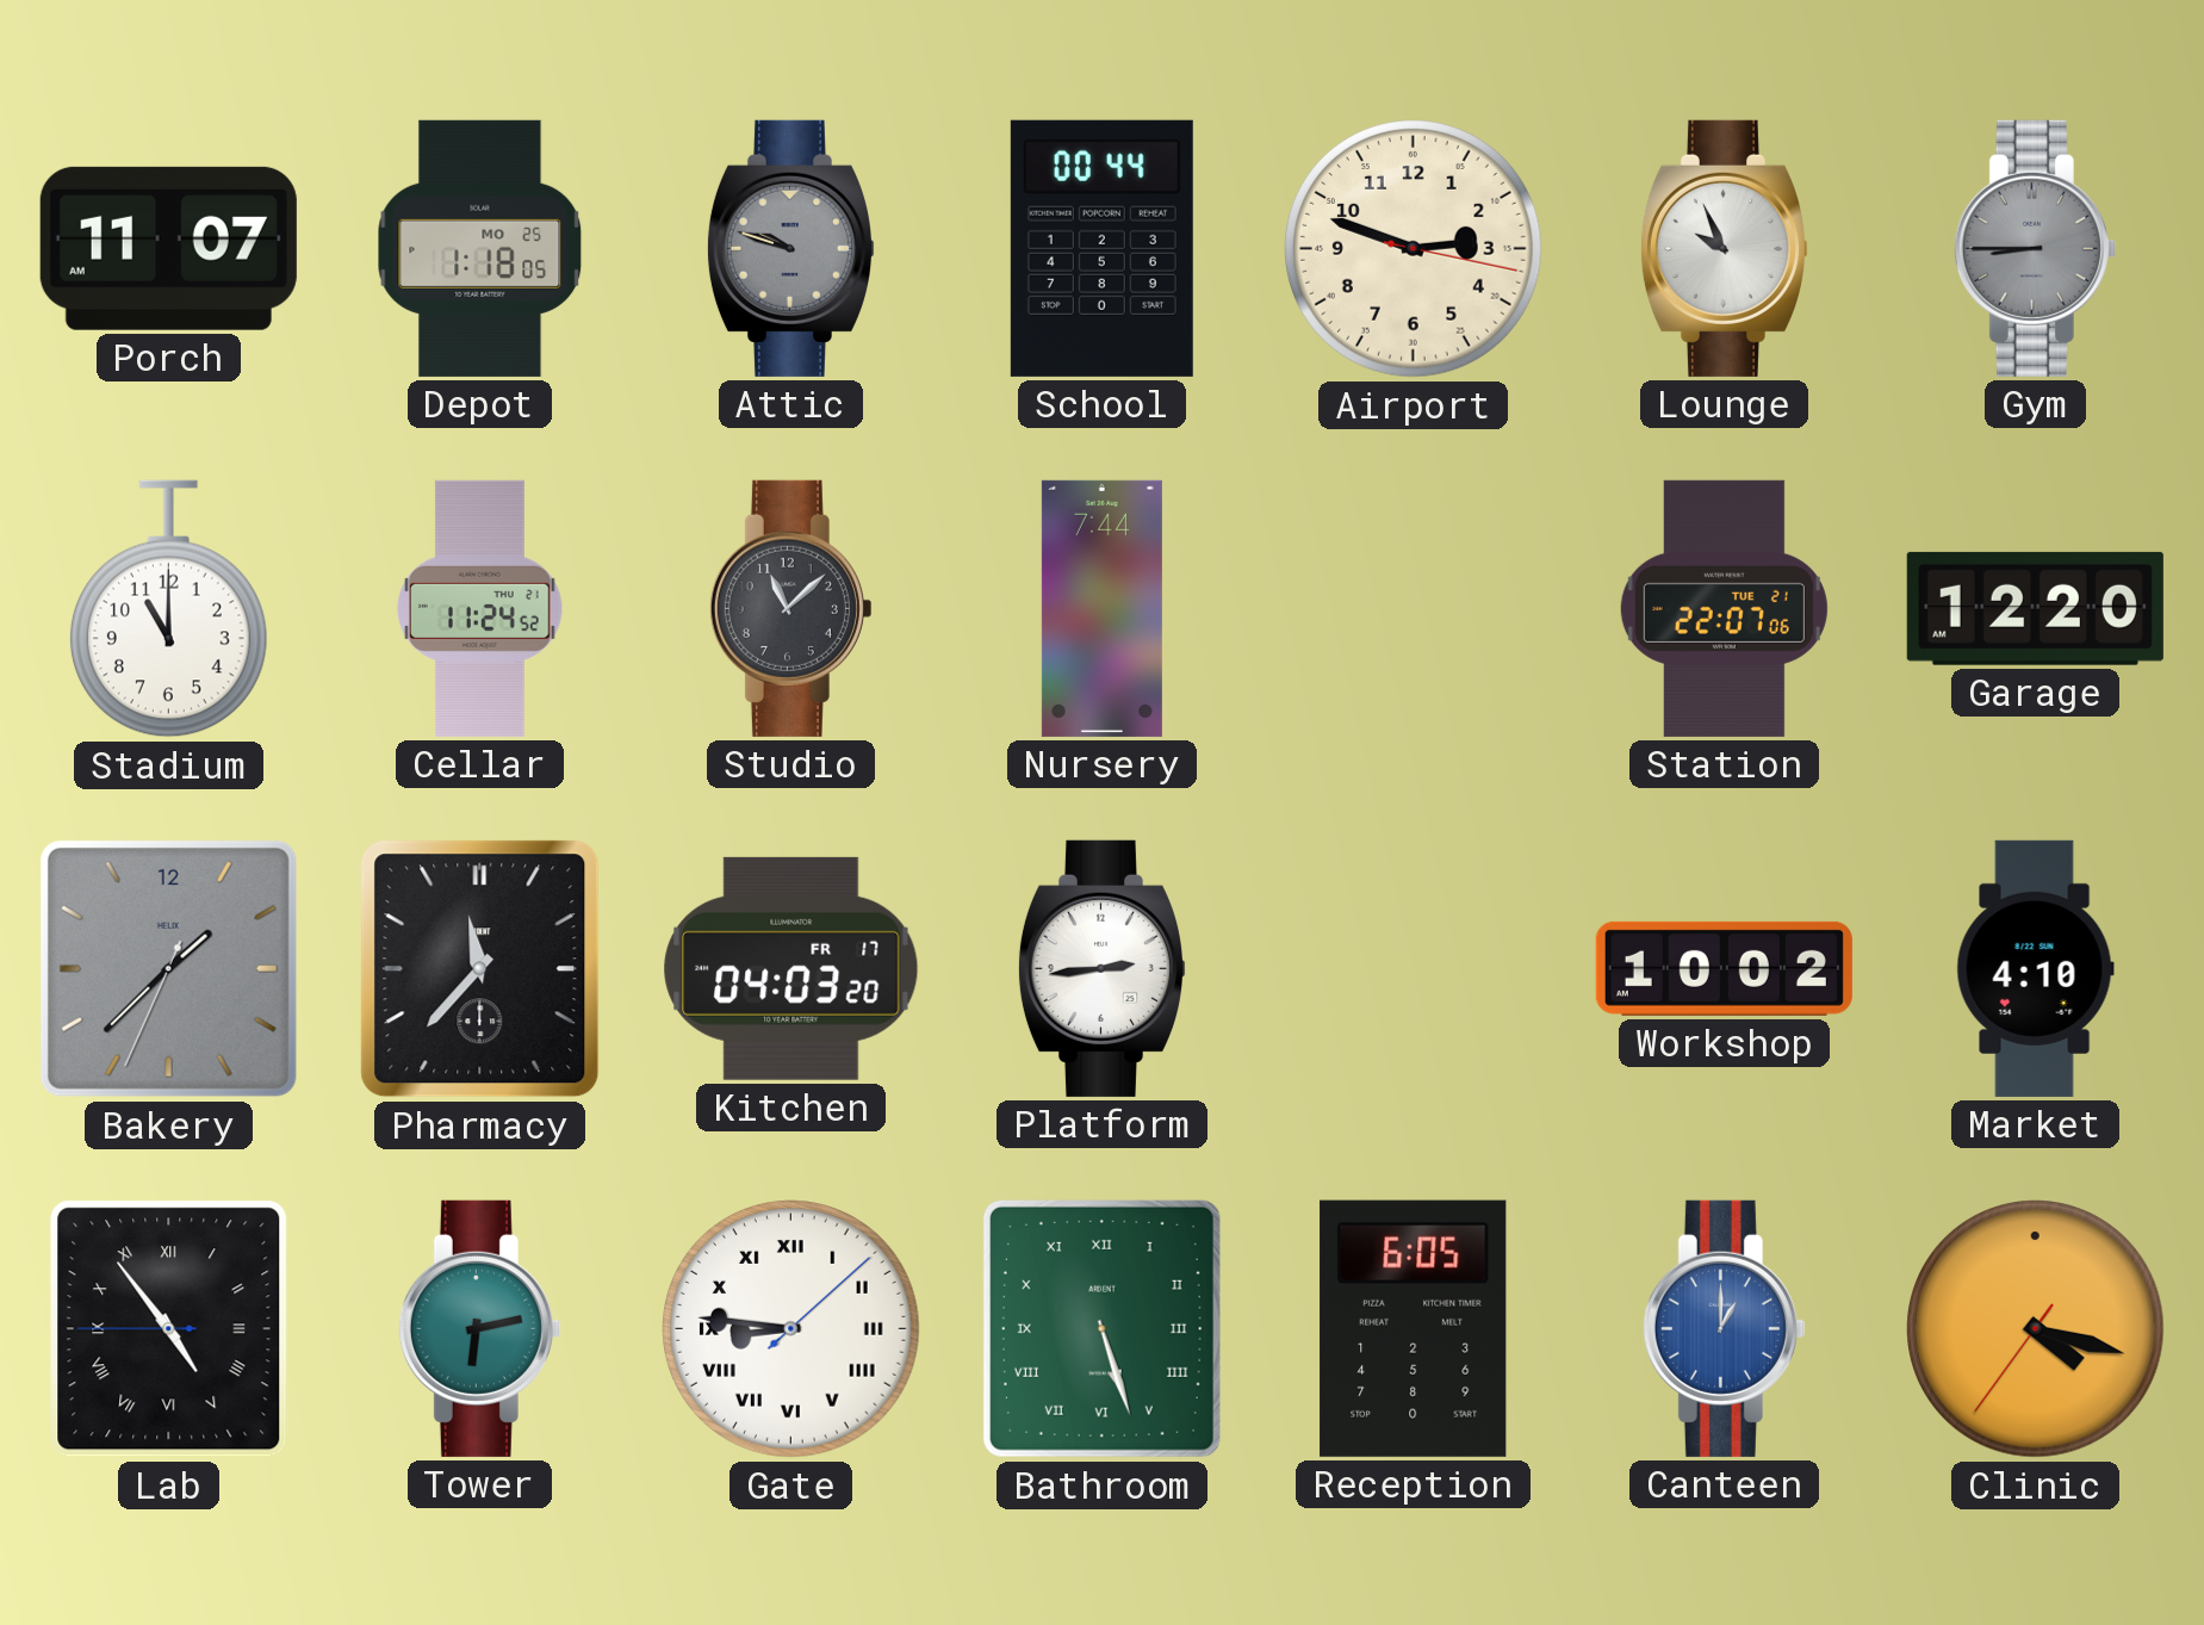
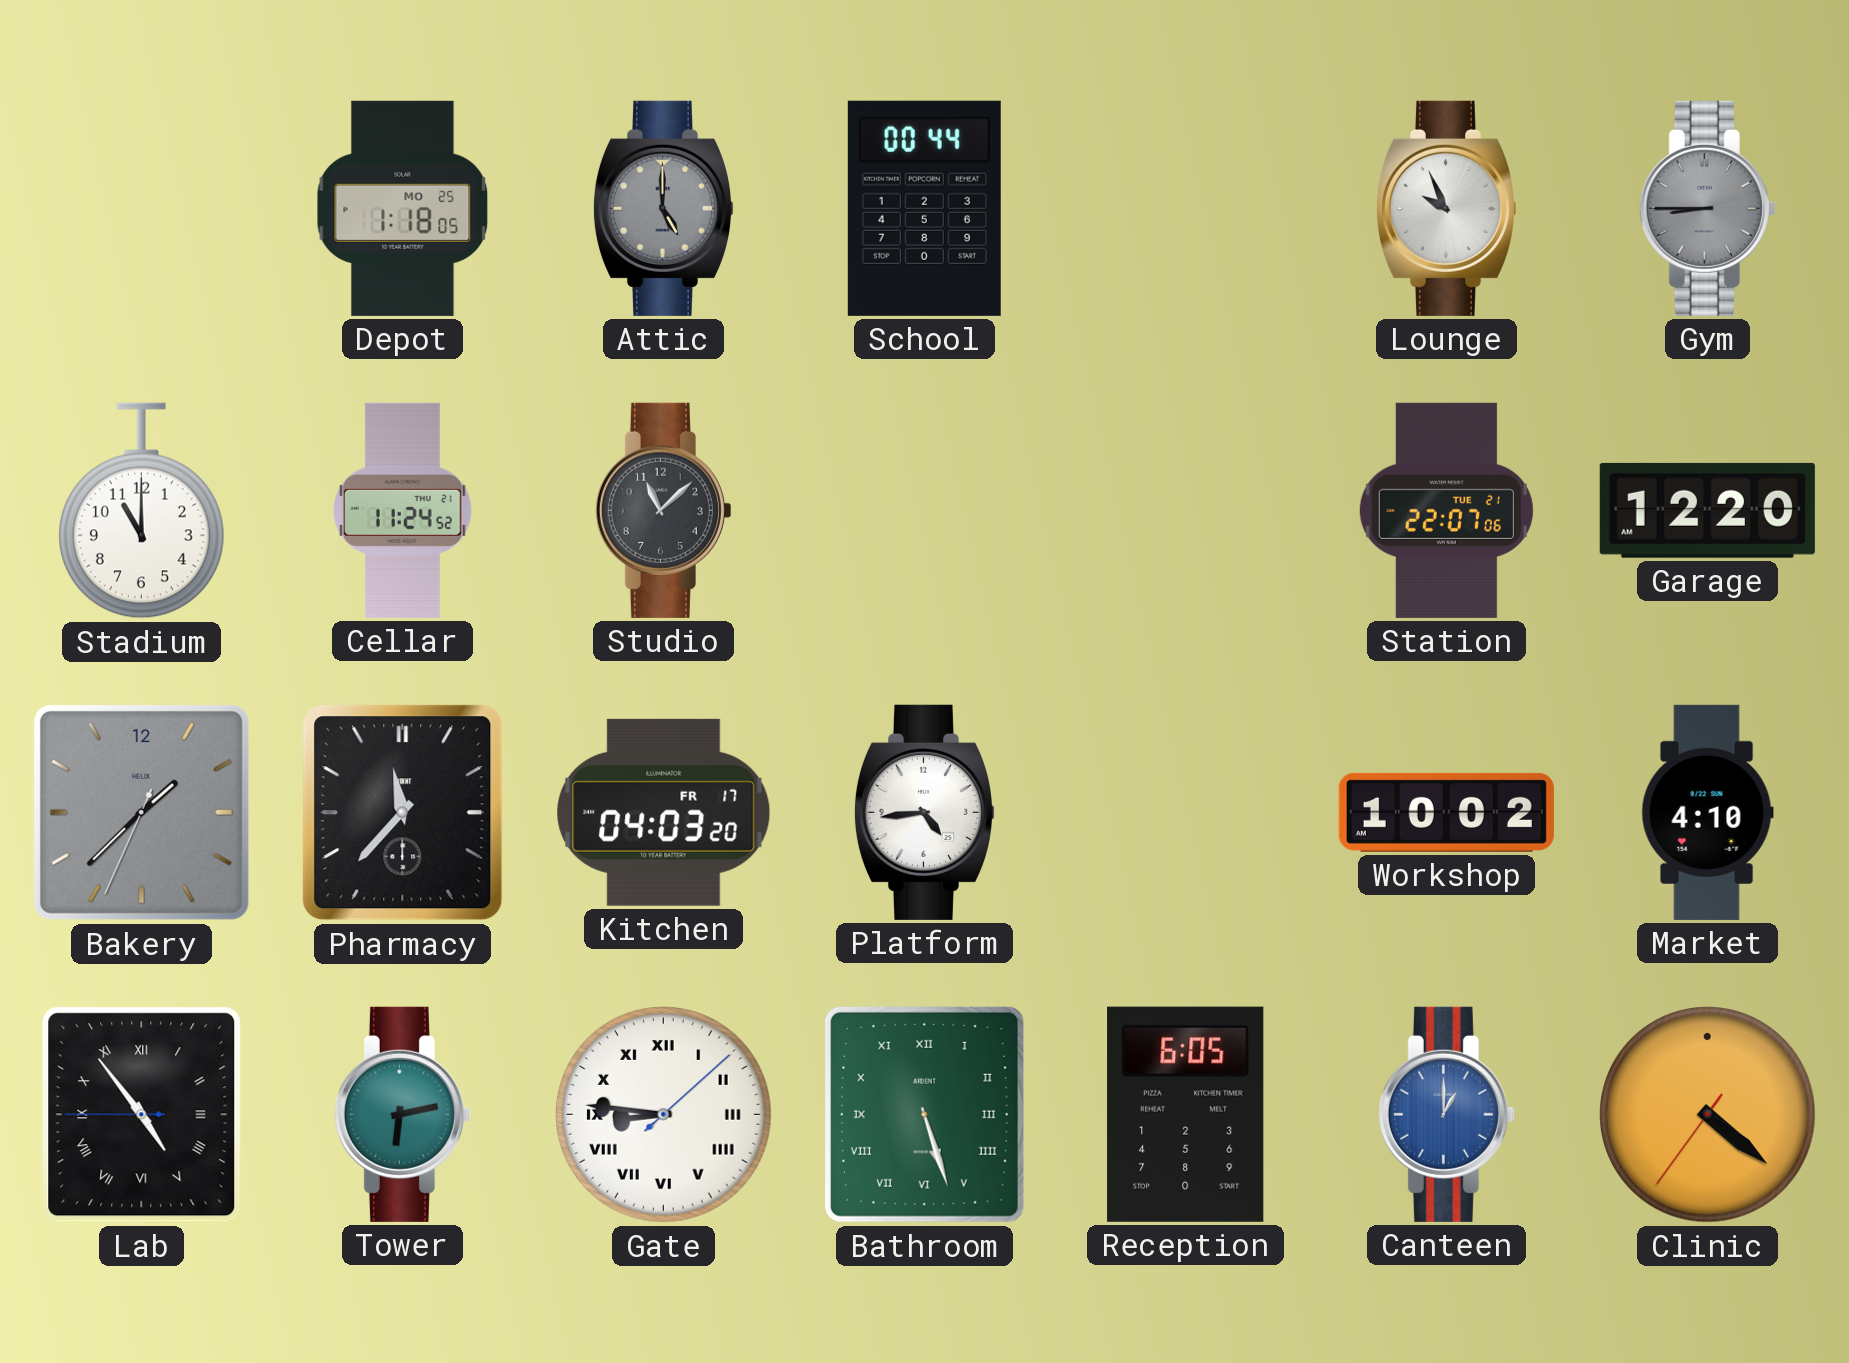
Porch: 11:07 -> none
Attic: 9:48 -> 5:00
Airport: 2:48 -> none
Nursery: 7:44 -> none
Platform: 2:44 -> 4:44
Clinic: 4:17 -> 4:21
